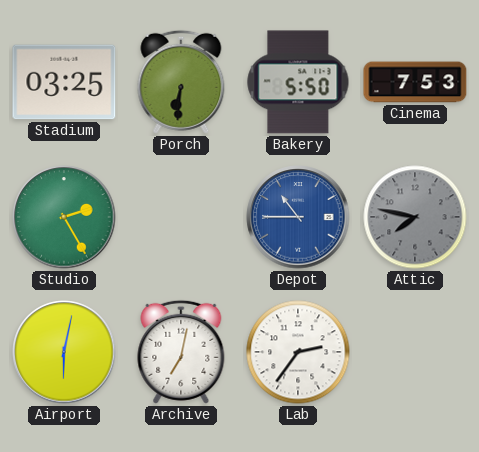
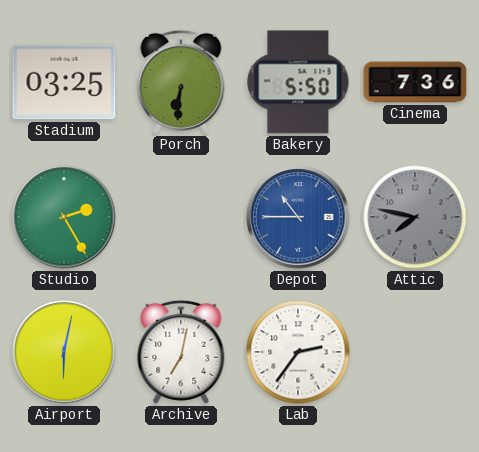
Cinema: 7:53 -> 7:36
